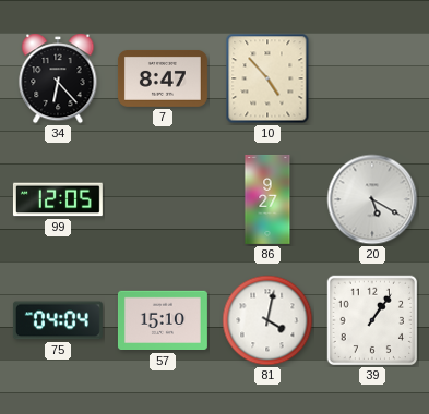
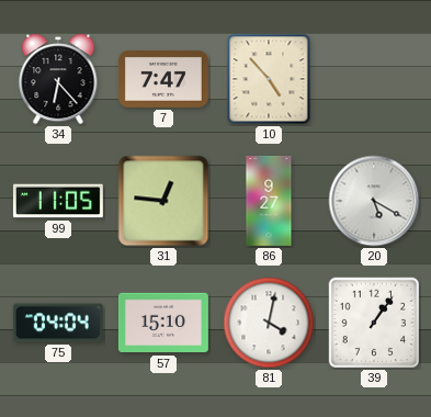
7: 8:47 -> 7:47
99: 12:05 -> 11:05
31: none -> 12:46
